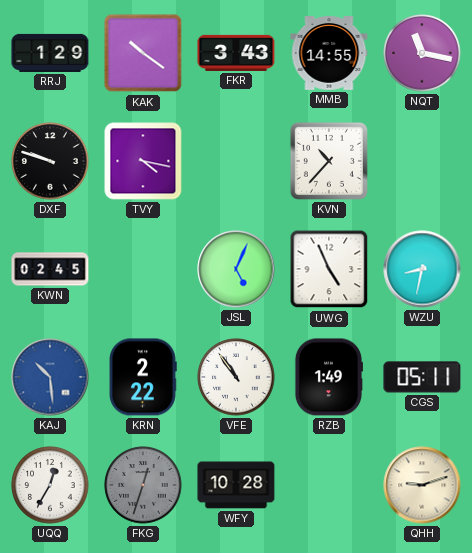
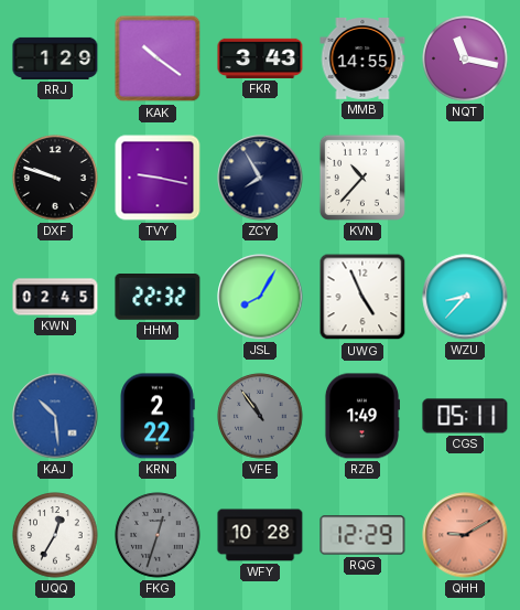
TVY: 4:17 -> 9:17
ZCY: none -> 7:55
HHM: none -> 22:32
JSL: 5:04 -> 8:05
WZU: 8:32 -> 8:37
VFE dial: white -> grey
RQG: none -> 12:29
QHH: 9:12 -> 9:10
QHH dial: cream -> salmon
